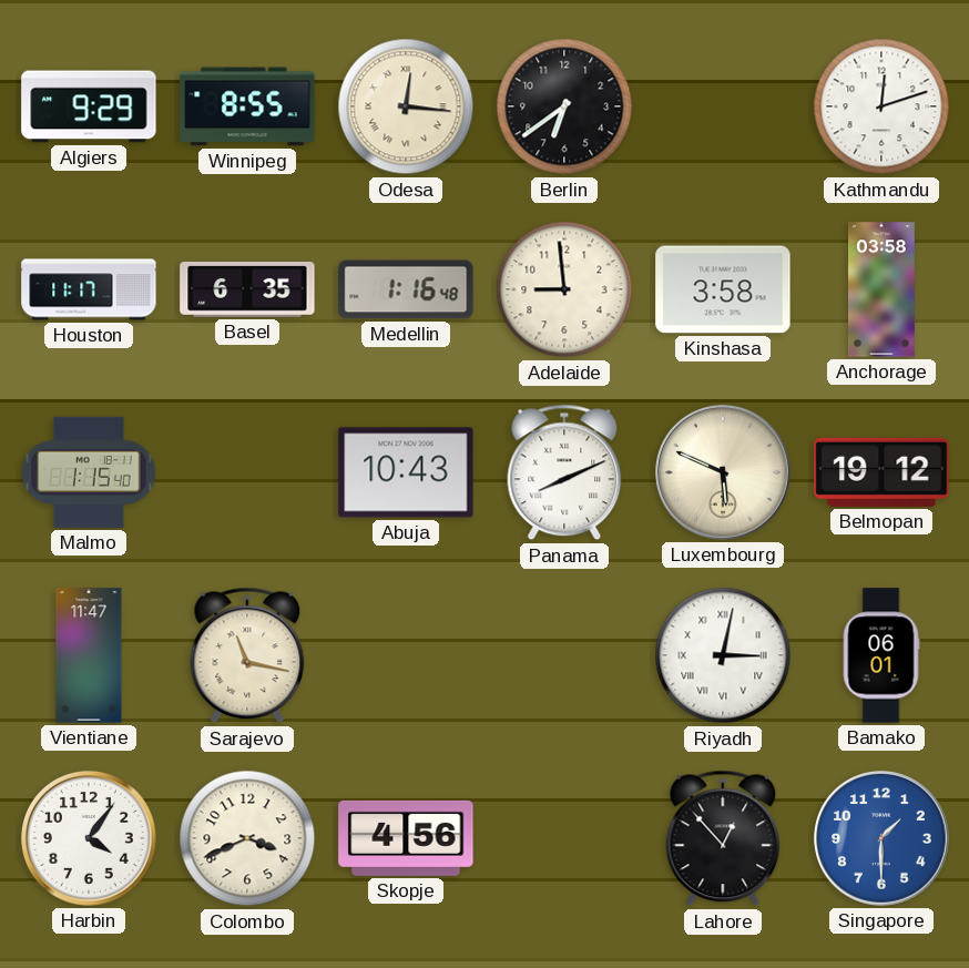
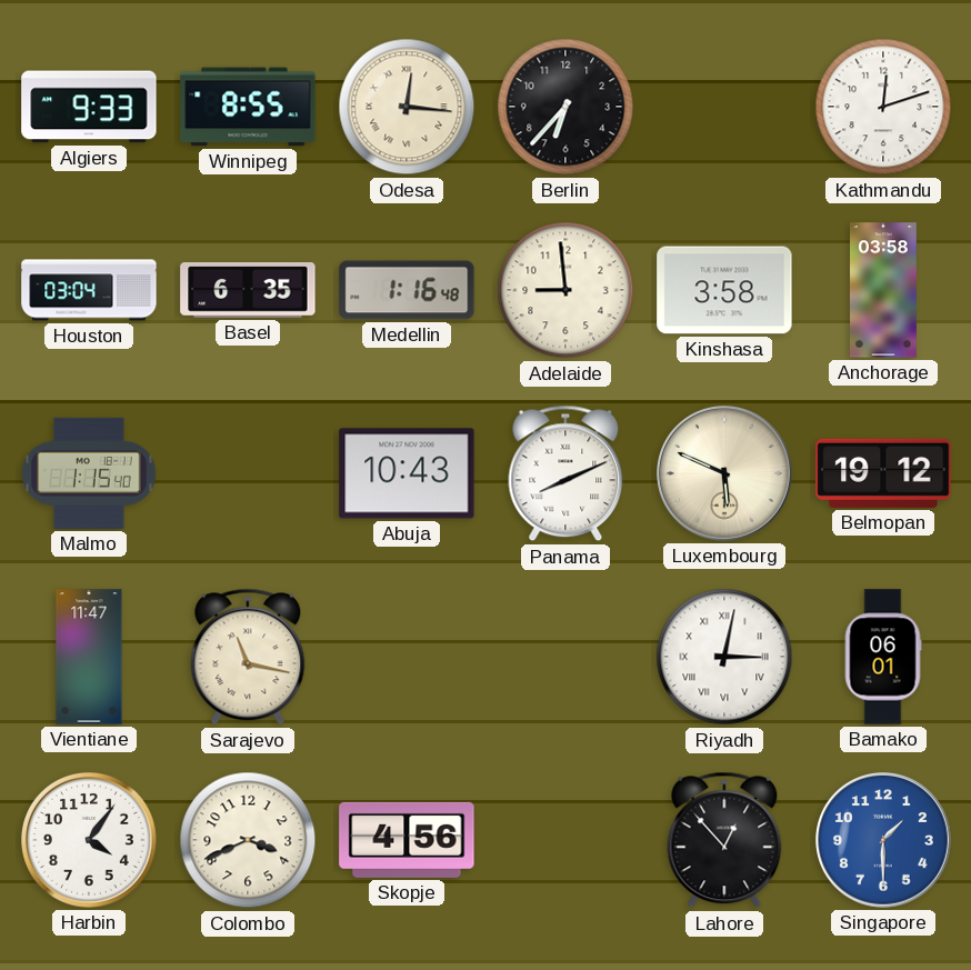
Algiers: 9:29 -> 9:33
Berlin: 6:39 -> 6:37
Houston: 11:17 -> 03:04
